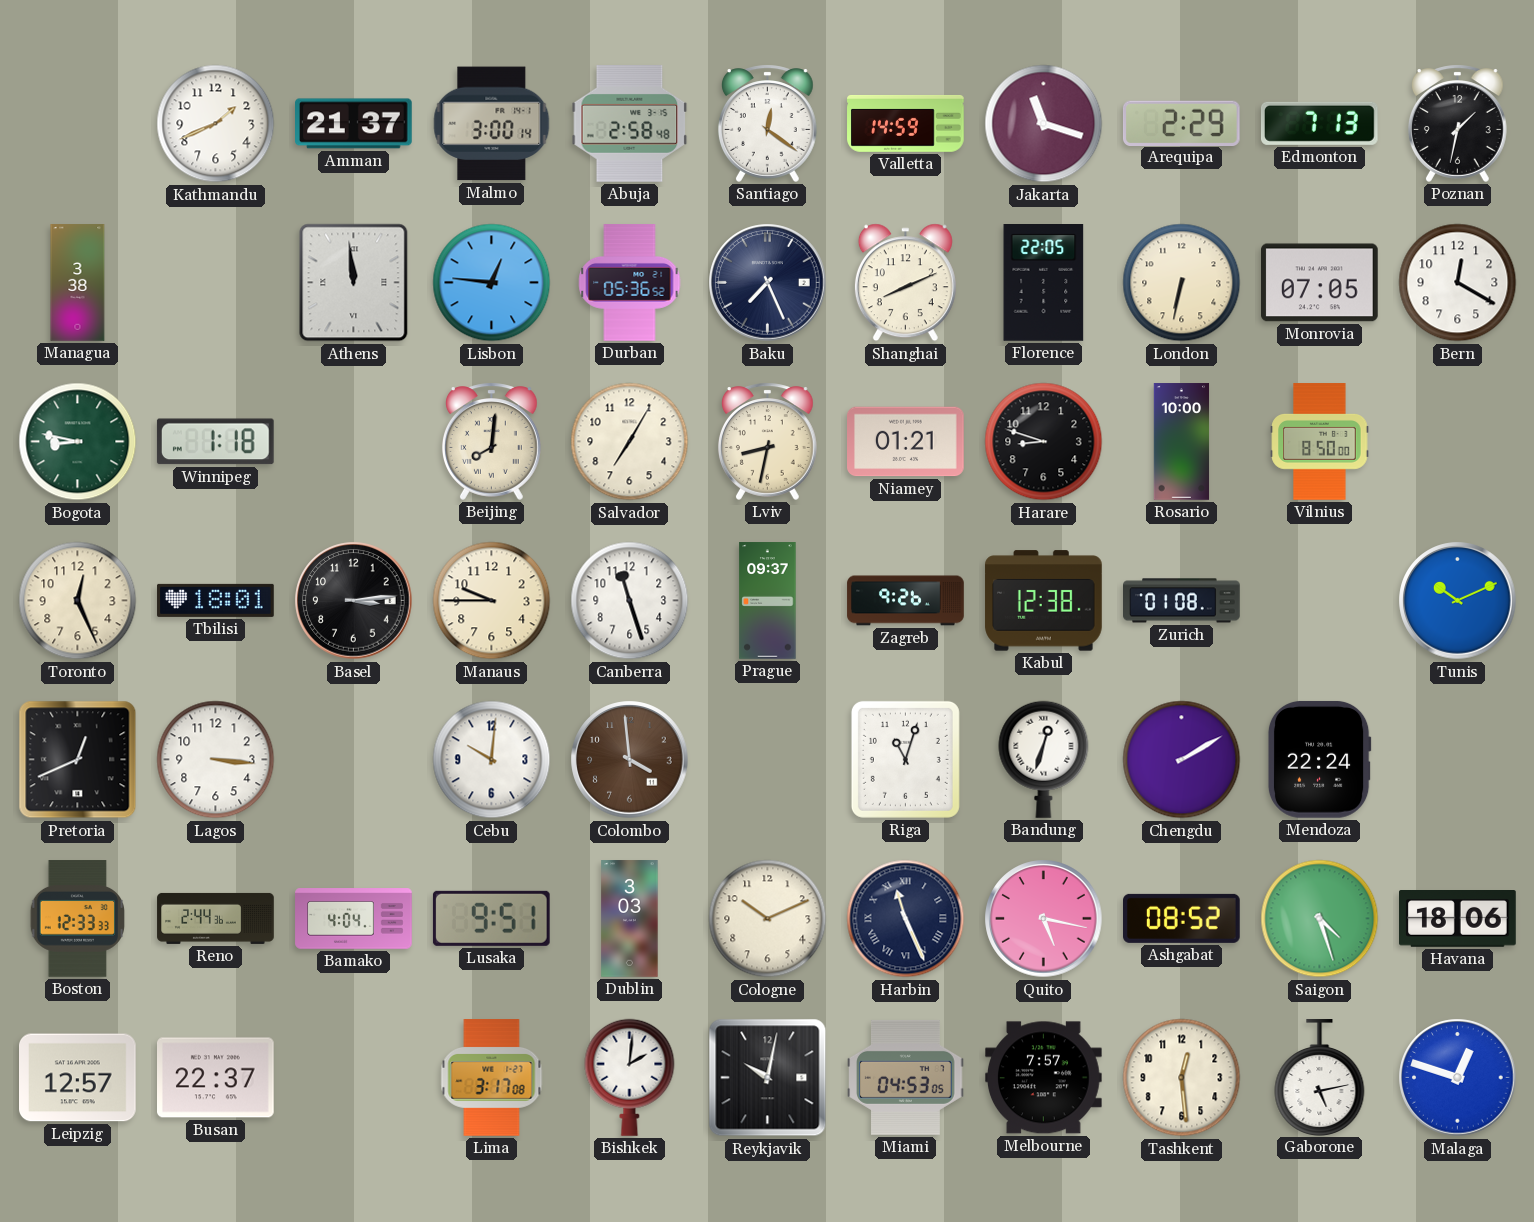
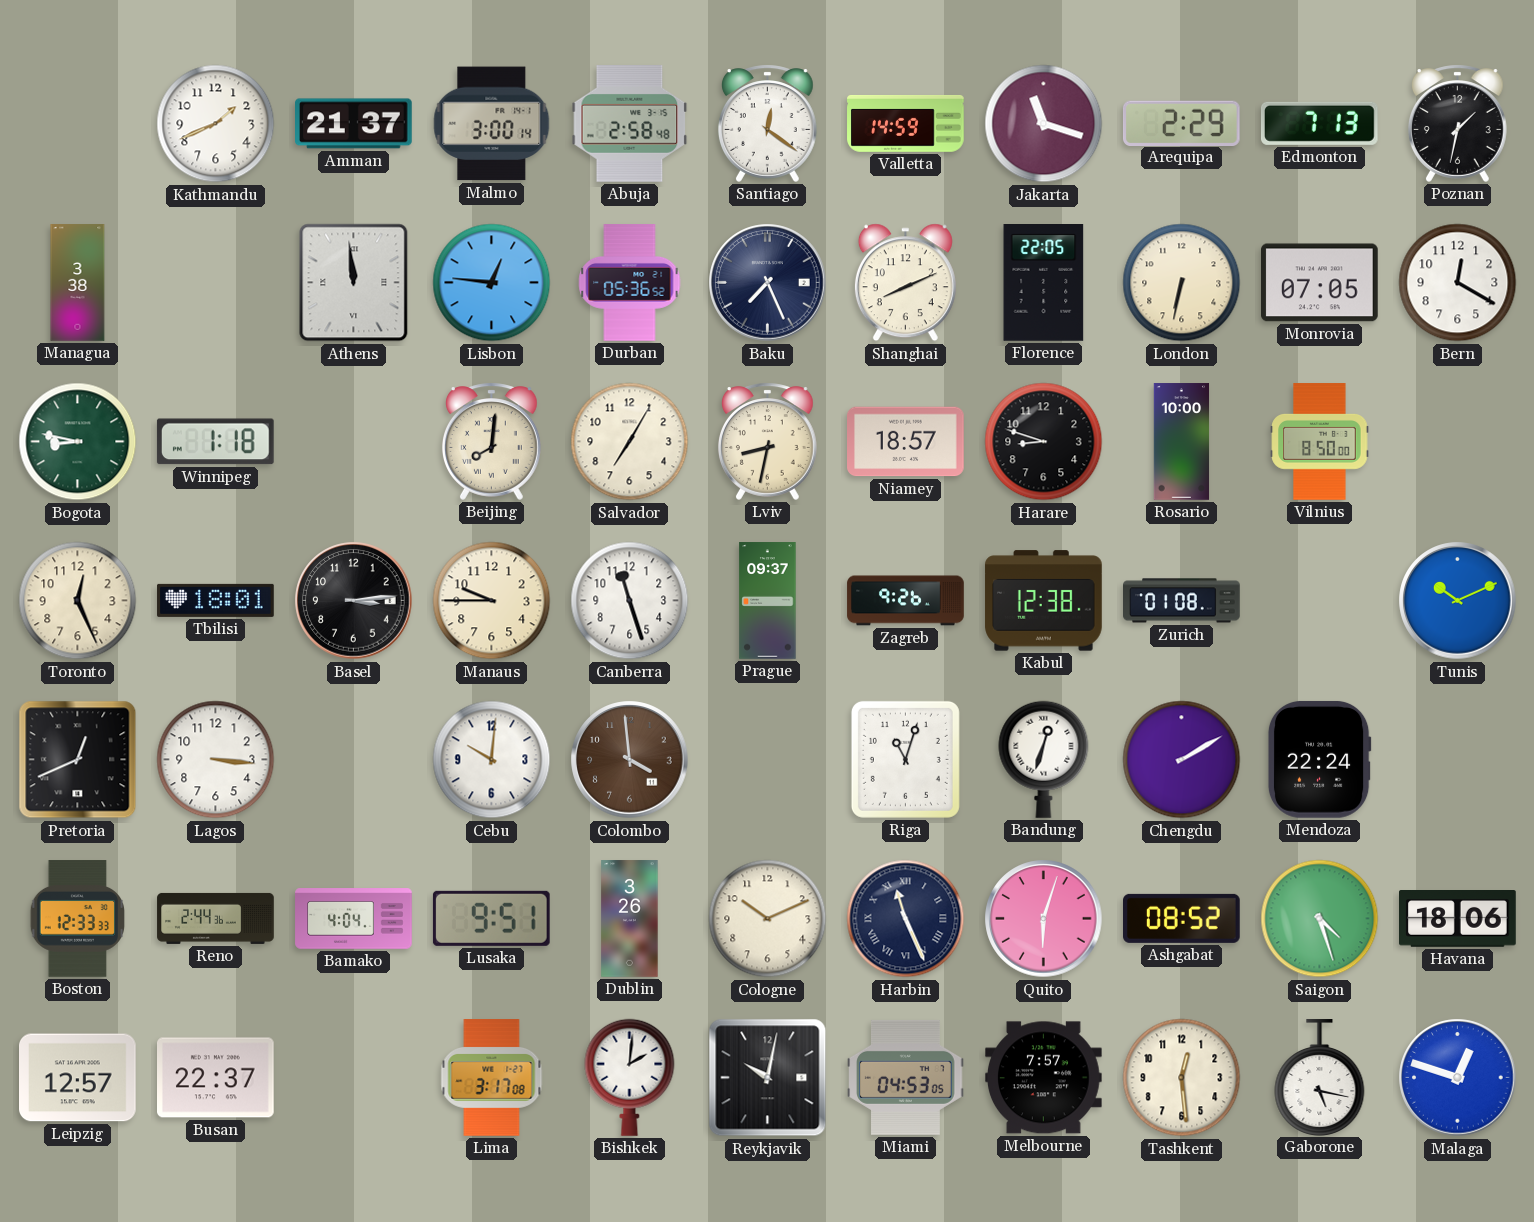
Niamey: 01:21 -> 18:57
Dublin: 3:03 -> 3:26
Quito: 5:17 -> 6:03
Gaborone: 5:13 -> 5:17
